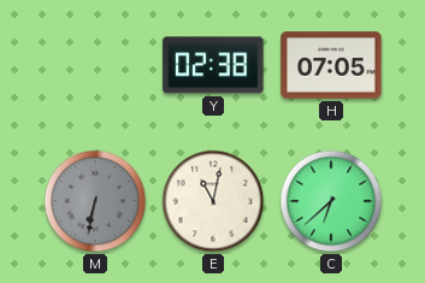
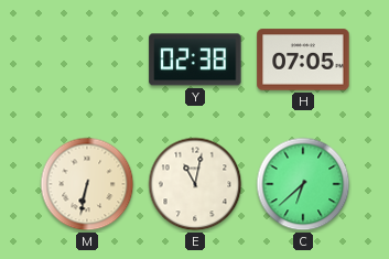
M dial: grey -> cream
